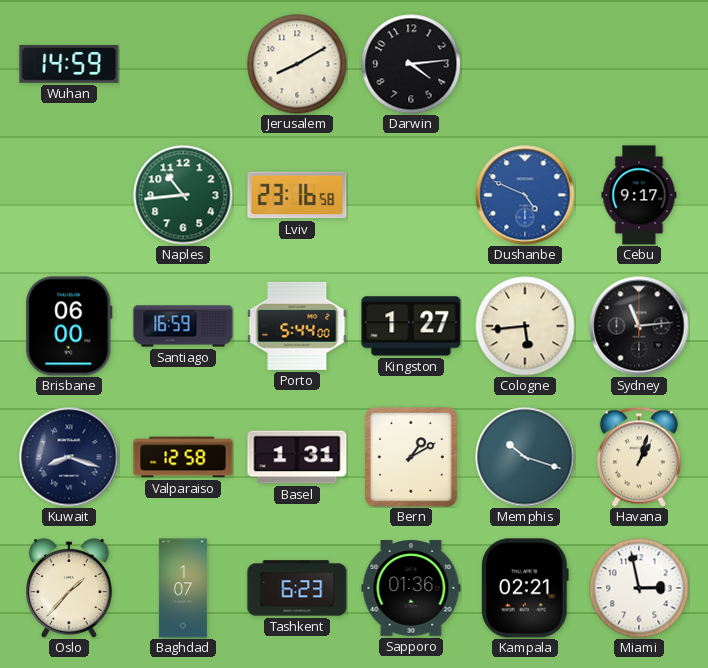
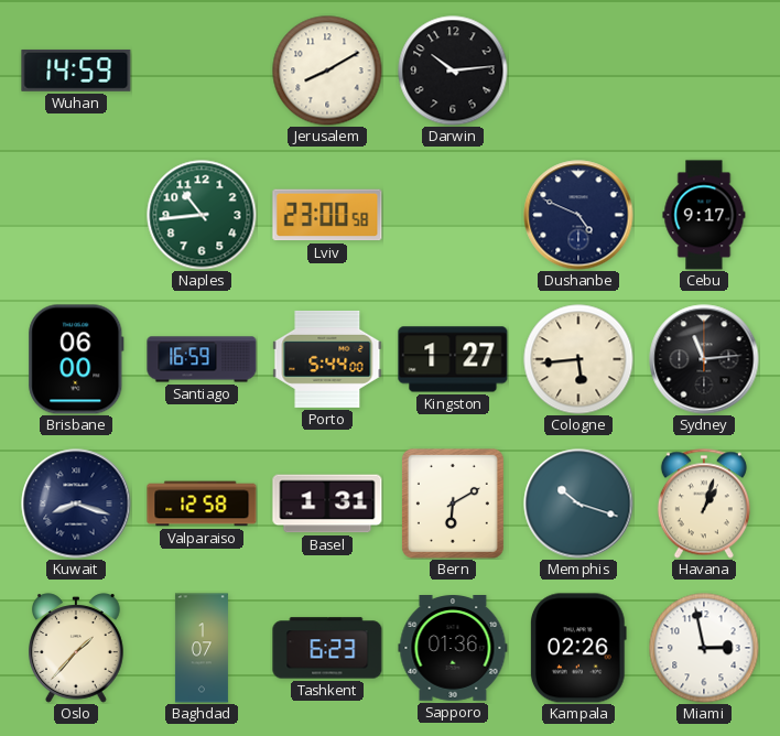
Darwin: 4:14 -> 10:14
Lviv: 23:16 -> 23:00
Dushanbe dial: blue -> navy
Bern: 1:10 -> 6:10
Kampala: 02:21 -> 02:26
